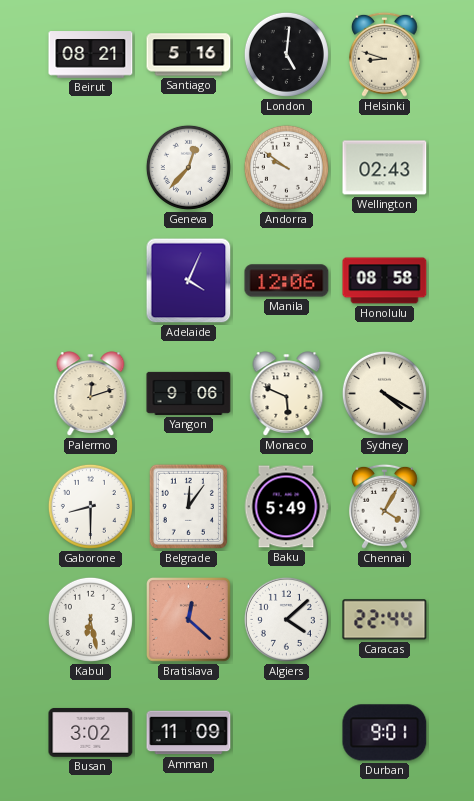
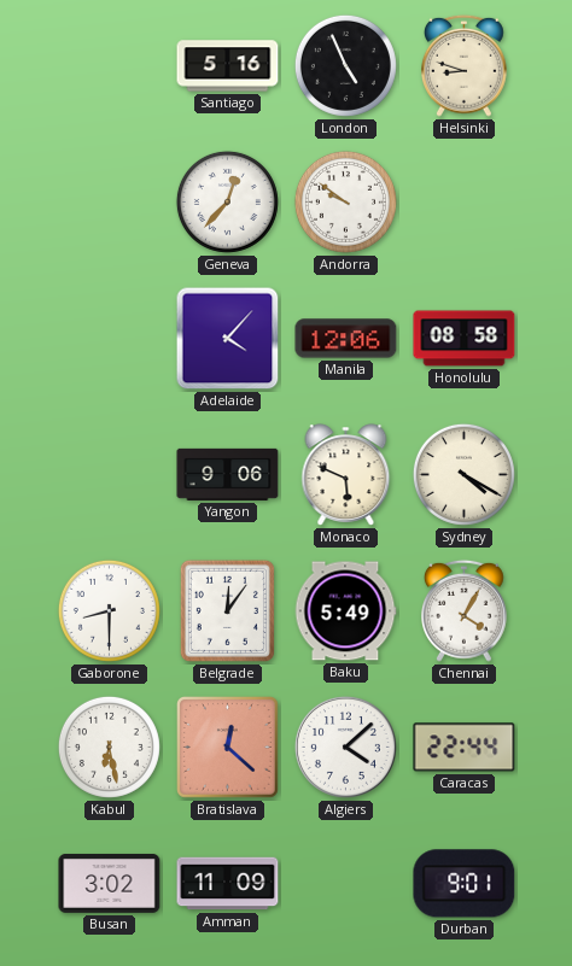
Beirut: 08:21 -> none
London: 5:01 -> 4:56
Wellington: 02:43 -> none
Adelaide: 4:04 -> 4:07
Palermo: 12:12 -> none
